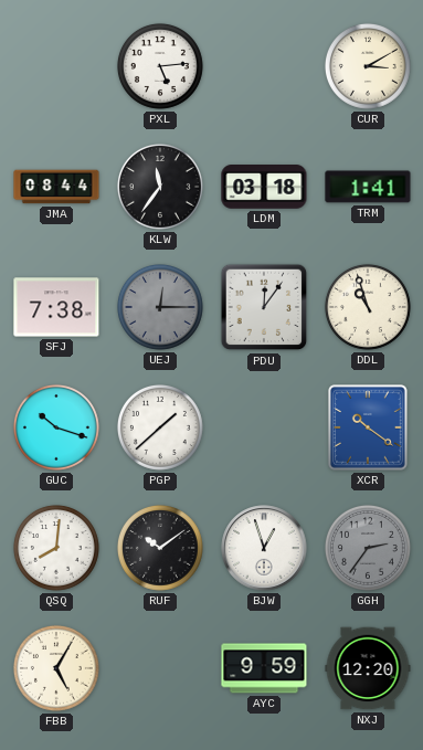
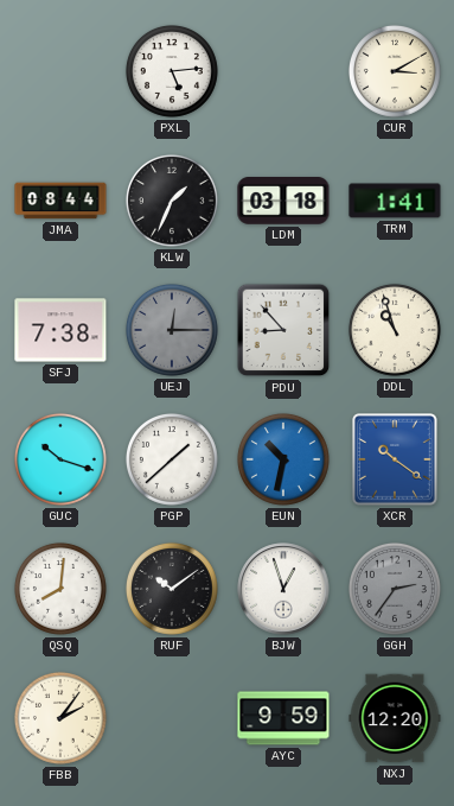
KLW: 11:36 -> 1:34
PDU: 12:06 -> 8:53
EUN: none -> 10:32
FBB: 5:05 -> 2:06
